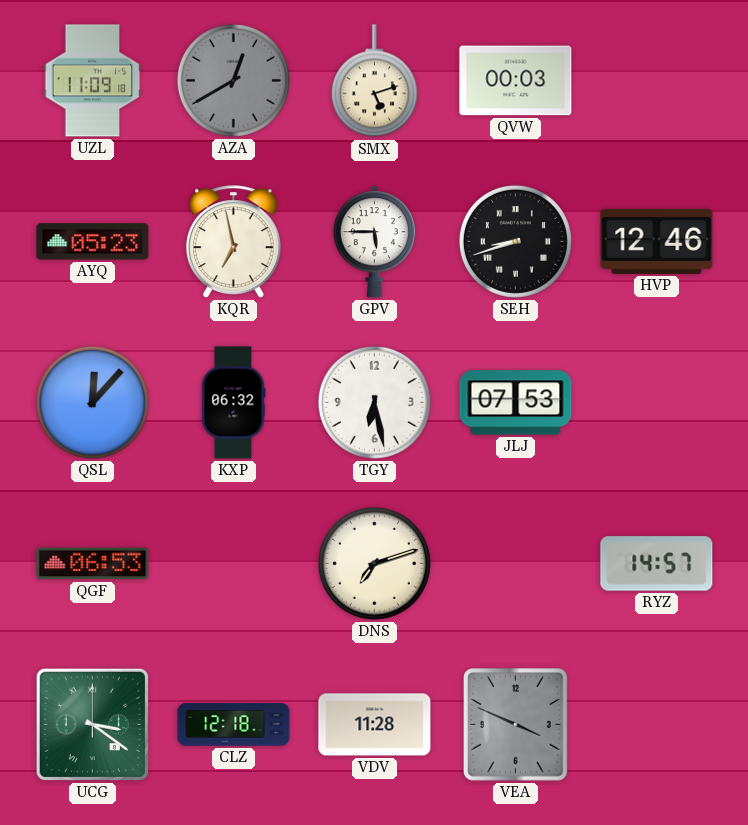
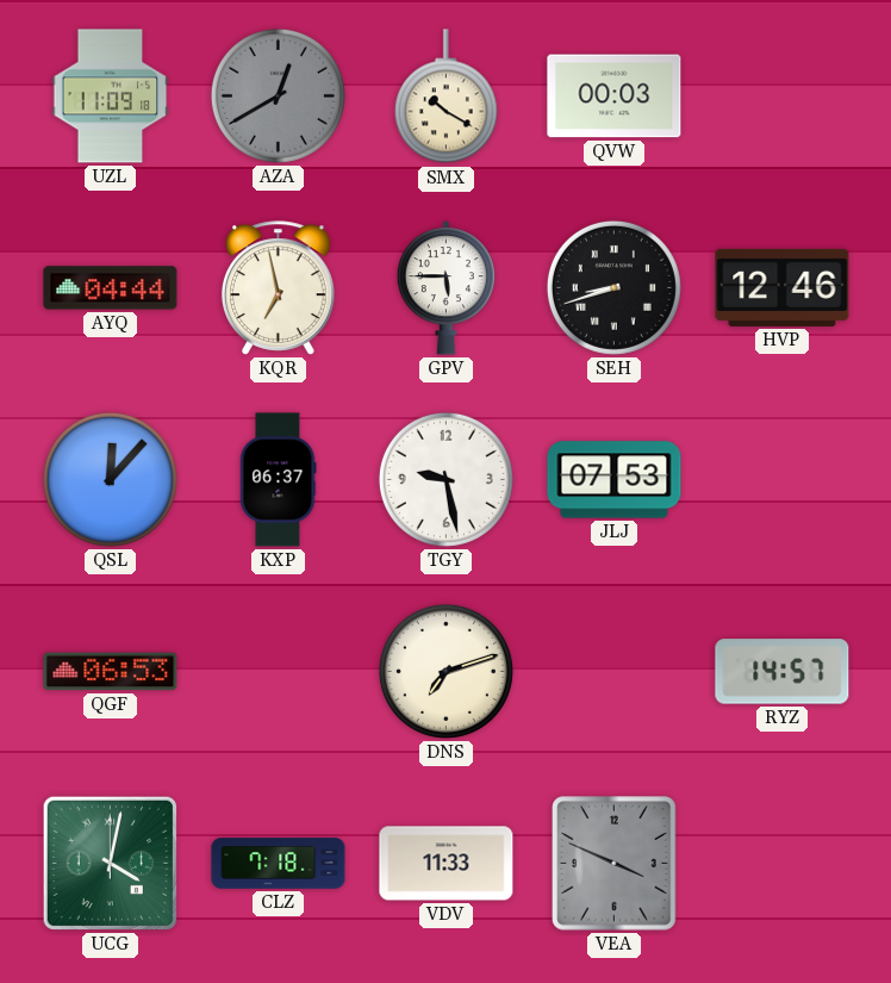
SMX: 5:12 -> 10:20
AYQ: 05:23 -> 04:44
KXP: 06:32 -> 06:37
TGY: 6:28 -> 9:28
UCG: 3:21 -> 4:02
CLZ: 12:18 -> 7:18
VDV: 11:28 -> 11:33
